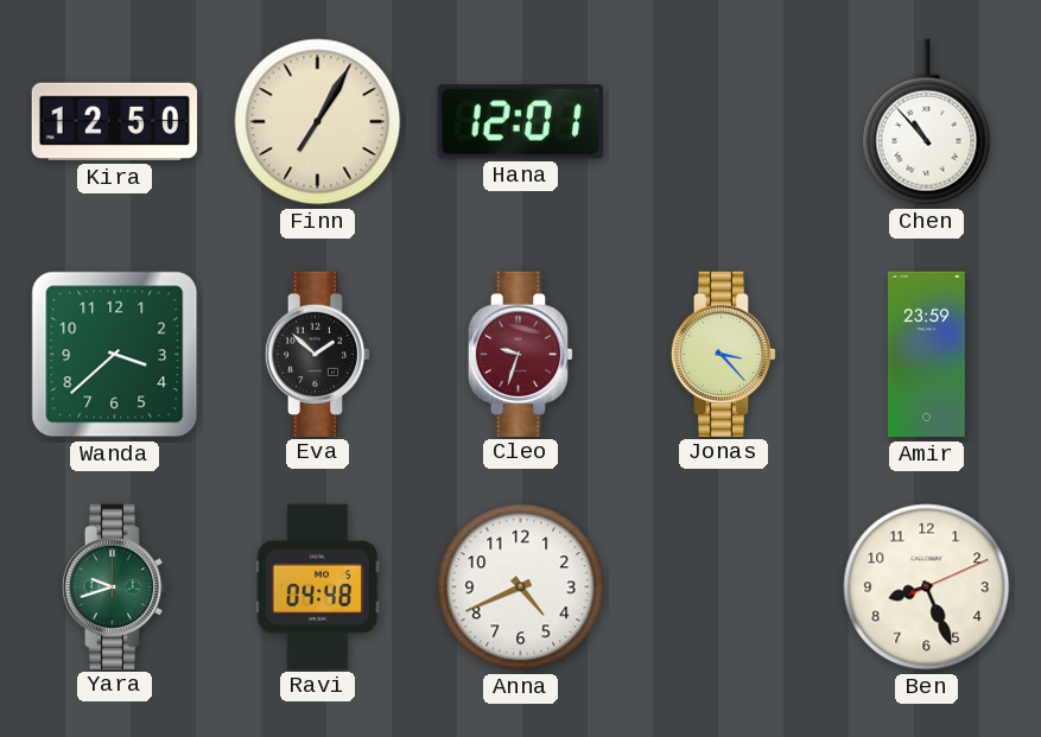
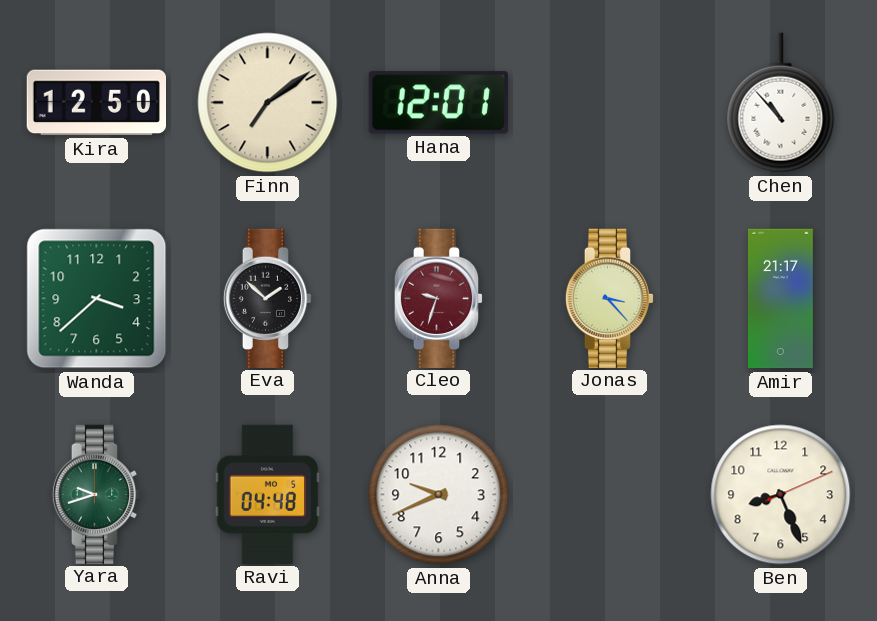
Finn: 7:05 -> 7:09
Amir: 23:59 -> 21:17
Anna: 4:41 -> 9:41
